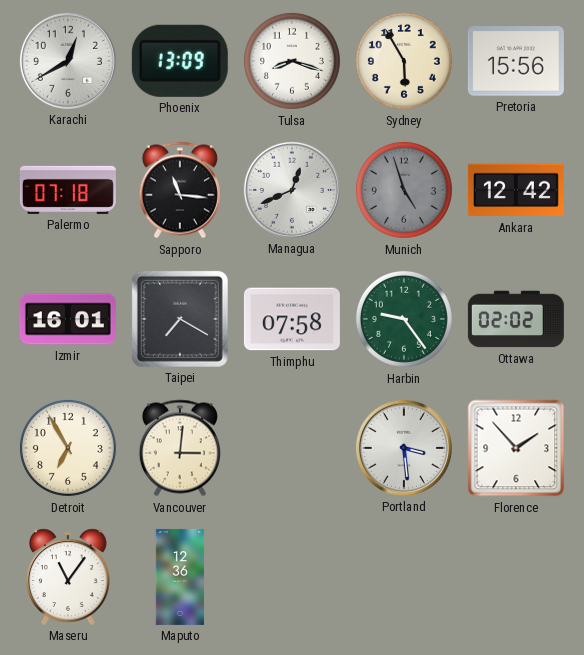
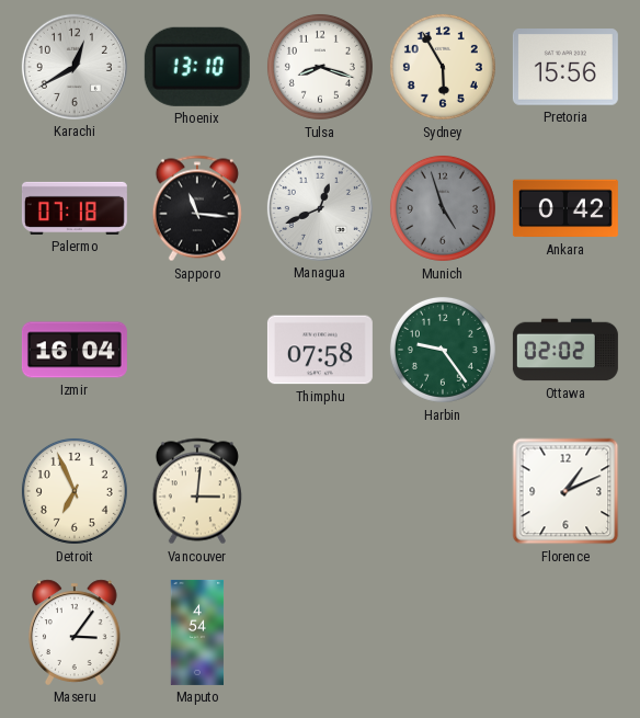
Phoenix: 13:09 -> 13:10
Ankara: 12:42 -> 0:42
Izmir: 16:01 -> 16:04
Taipei: 7:20 -> none
Detroit: 6:55 -> 6:56
Portland: 3:29 -> none
Florence: 1:53 -> 1:11
Maseru: 11:06 -> 3:06
Maputo: 12:36 -> 4:54
